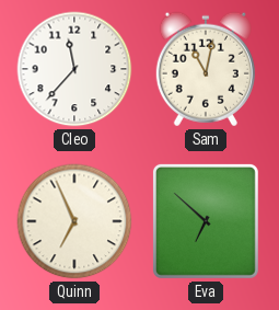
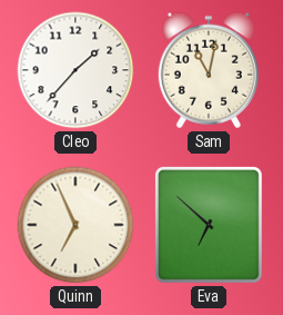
Cleo: 11:37 -> 1:37
